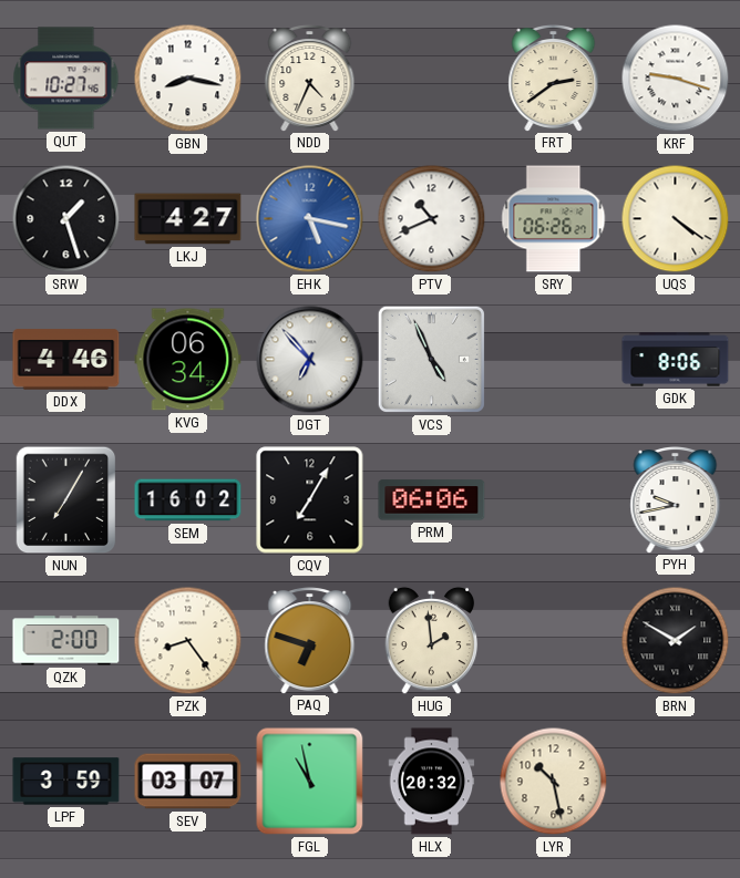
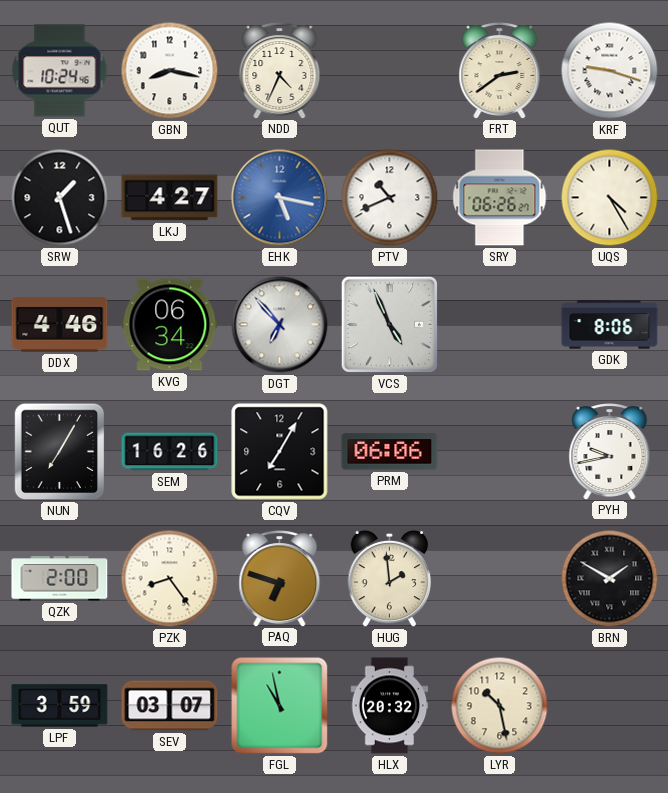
QUT: 10:27 -> 10:24
UQS: 4:21 -> 4:25
SEM: 16:02 -> 16:26
